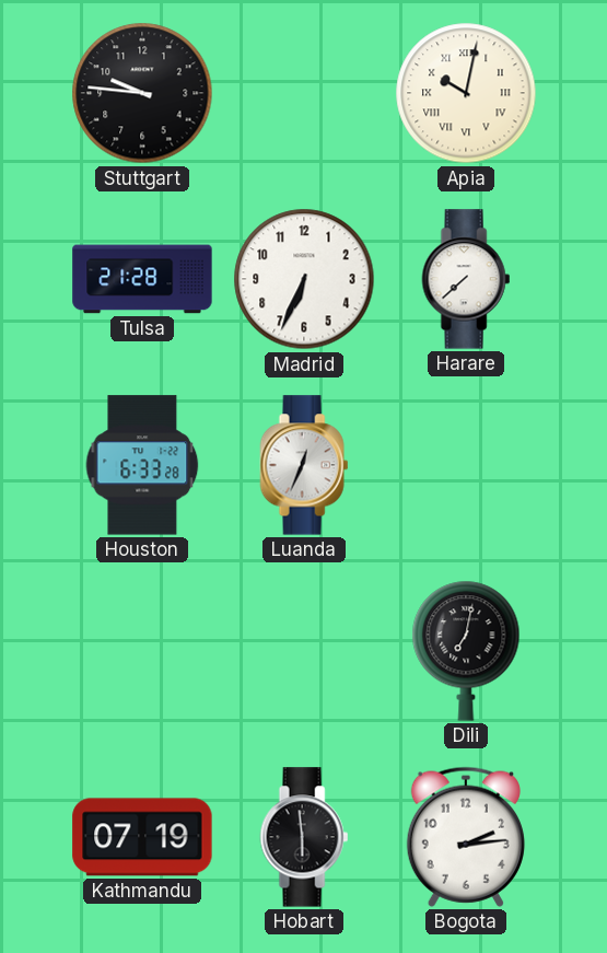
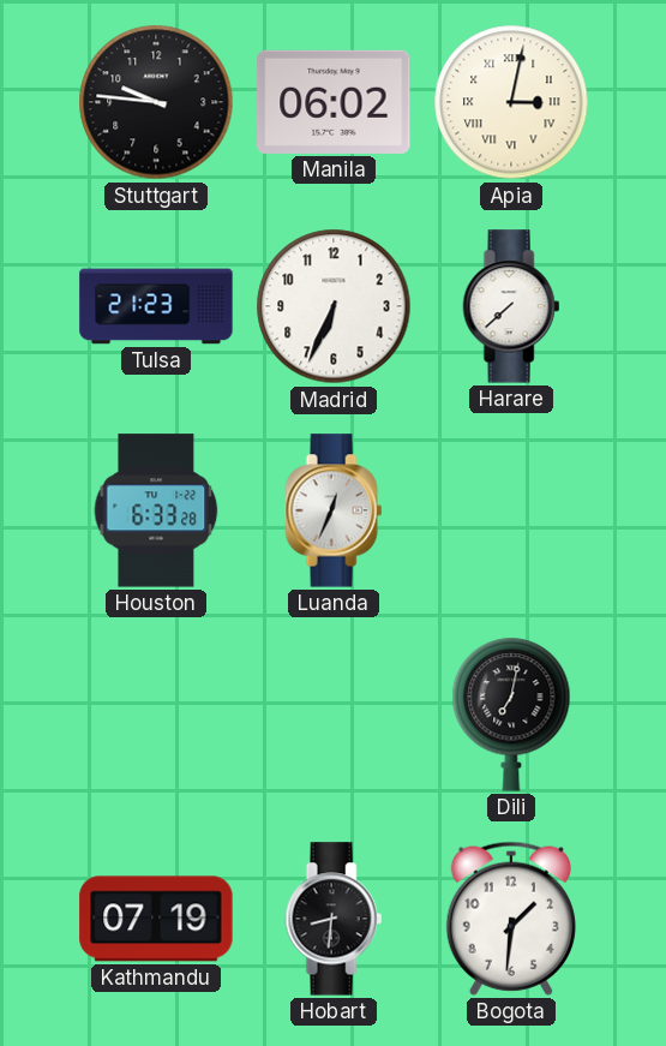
Manila: none -> 06:02
Apia: 10:02 -> 3:02
Tulsa: 21:28 -> 21:23
Hobart: 5:59 -> 8:31
Bogota: 2:14 -> 1:31
